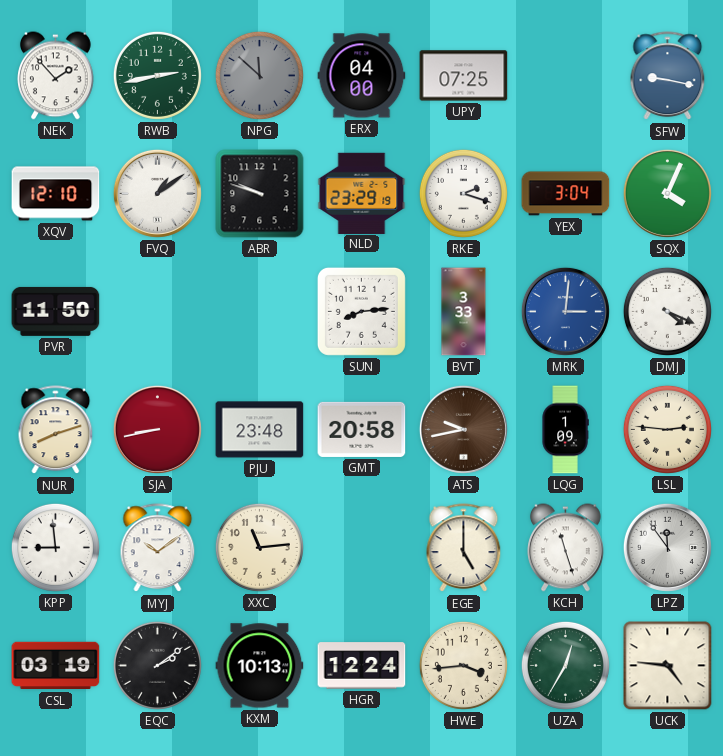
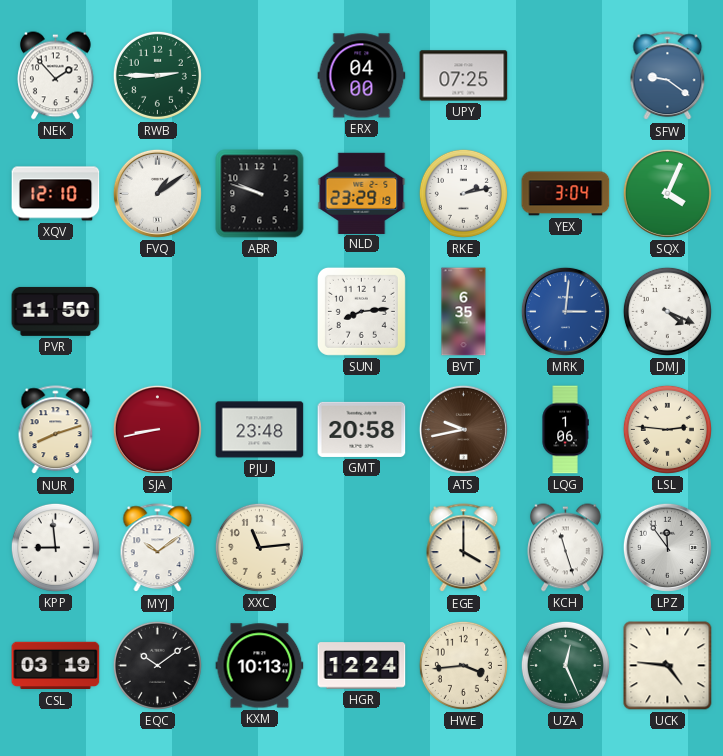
RWB: 2:43 -> 2:45
NPG: 11:52 -> none
SFW: 9:17 -> 9:21
RKE: 2:18 -> 2:13
BVT: 3:33 -> 6:35
LQG: 1:09 -> 1:06
EGE: 5:00 -> 4:00
EQC: 2:09 -> 10:09
UZA: 12:35 -> 12:26
